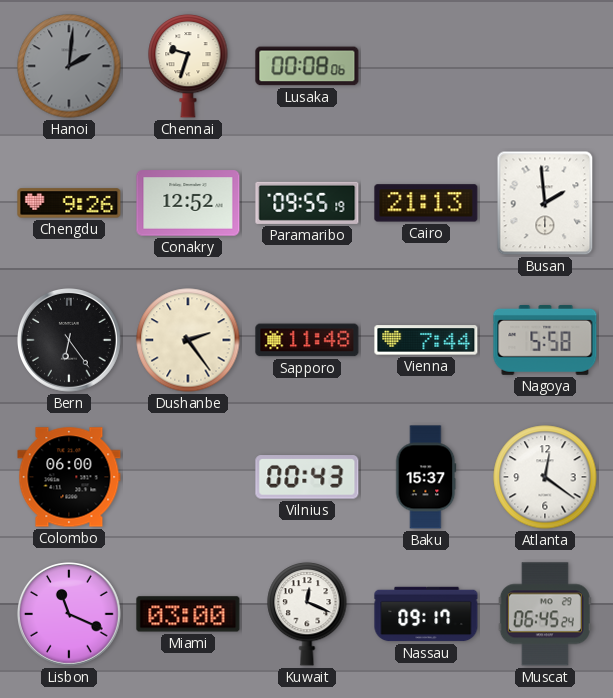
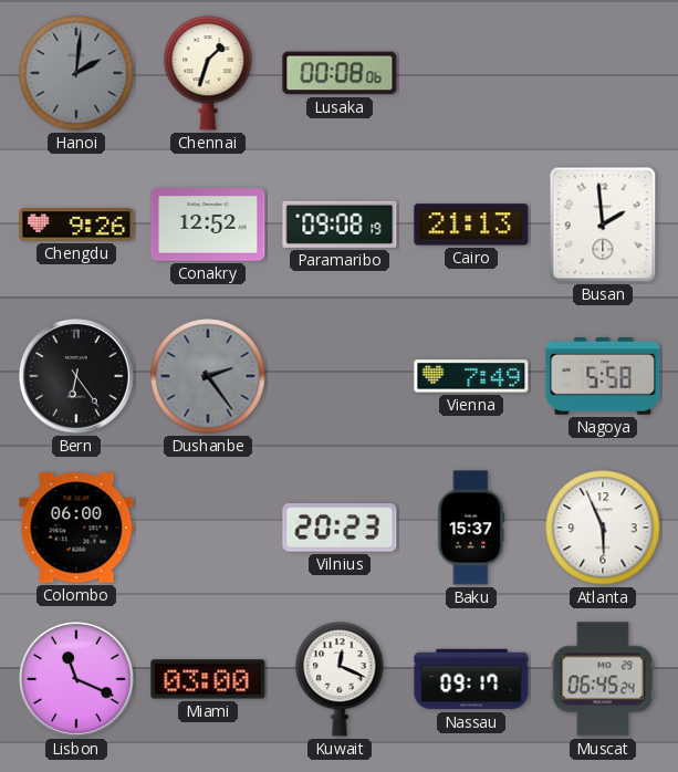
Chennai: 9:33 -> 1:33
Paramaribo: 09:55 -> 09:08
Dushanbe dial: cream -> grey
Sapporo: 11:48 -> none
Vienna: 7:44 -> 7:49
Vilnius: 00:43 -> 20:23
Atlanta: 12:21 -> 5:56
